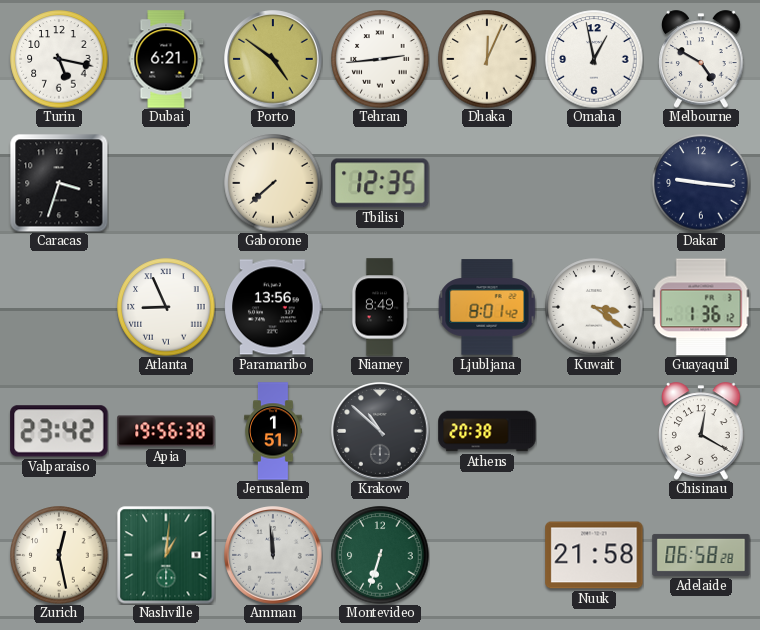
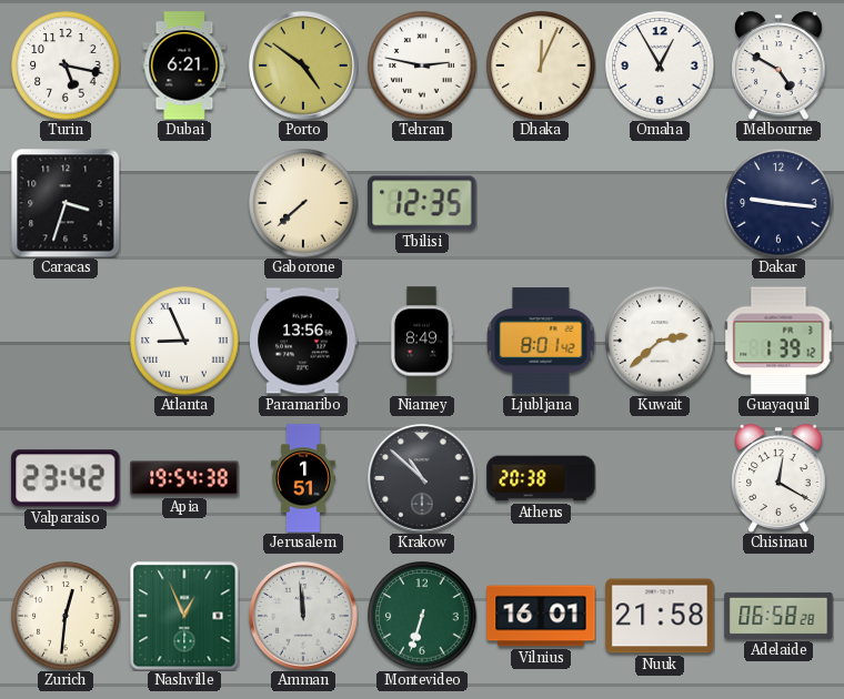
Tehran: 2:44 -> 2:47
Omaha: 12:58 -> 12:55
Kuwait: 3:21 -> 2:38
Guayaquil: 1:36 -> 1:39
Apia: 19:56 -> 19:54
Zurich: 12:28 -> 12:31
Nashville: 1:01 -> 12:56
Vilnius: none -> 16:01
